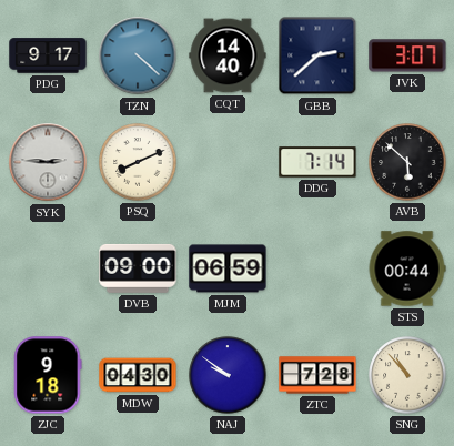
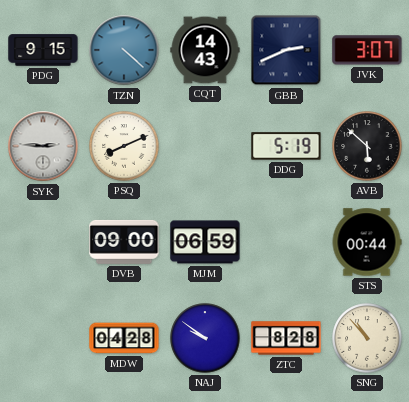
PDG: 9:17 -> 9:15
CQT: 14:40 -> 14:43
GBB: 2:38 -> 2:41
DDG: 7:14 -> 5:19
ZJC: 9:18 -> none
MDW: 04:30 -> 04:28
ZTC: 7:28 -> 8:28
